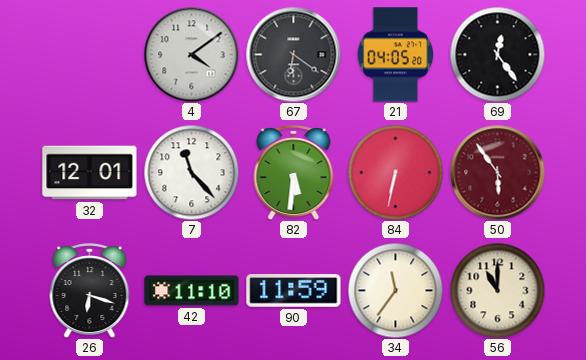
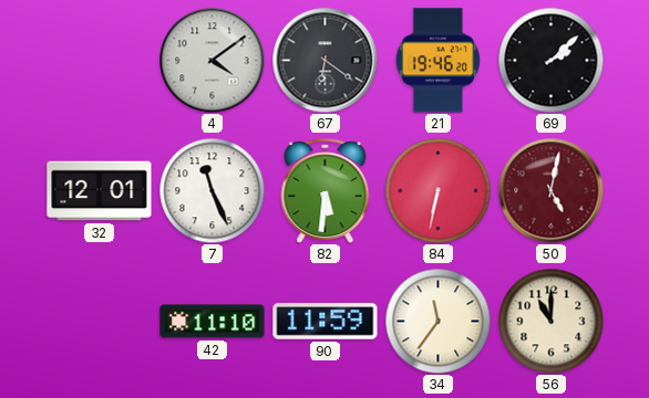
21: 04:05 -> 19:46
69: 12:24 -> 2:08
7: 11:23 -> 11:26
50: 5:54 -> 5:02
26: 6:18 -> none
